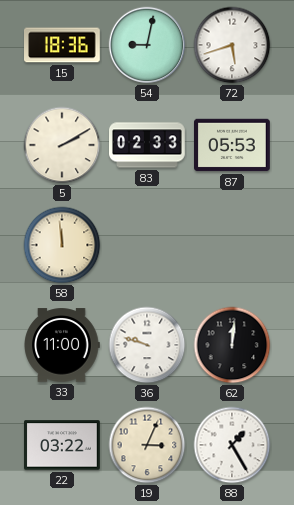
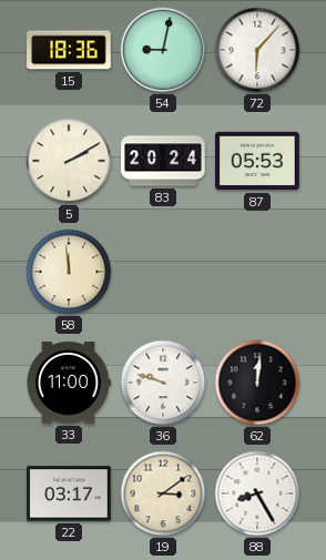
72: 5:42 -> 6:07
83: 02:33 -> 20:24
22: 03:22 -> 03:17
19: 3:04 -> 3:09
88: 1:25 -> 8:25
